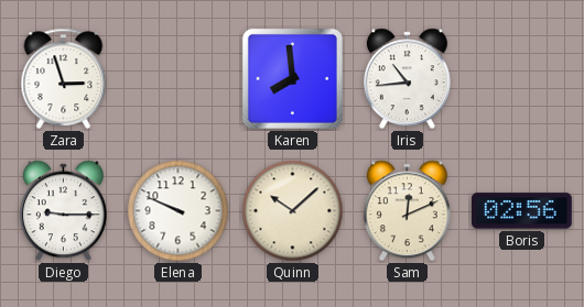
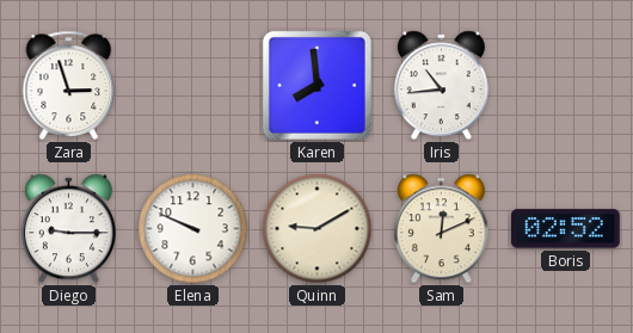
Quinn: 10:08 -> 9:10
Boris: 02:56 -> 02:52
